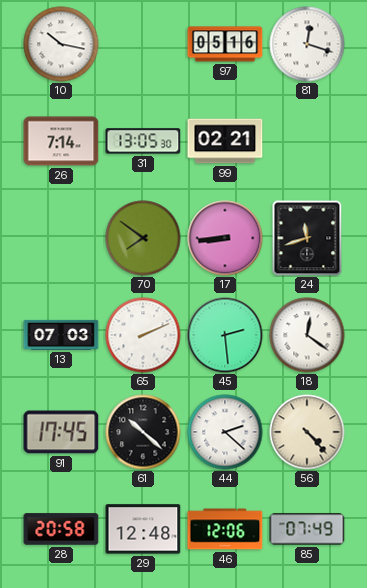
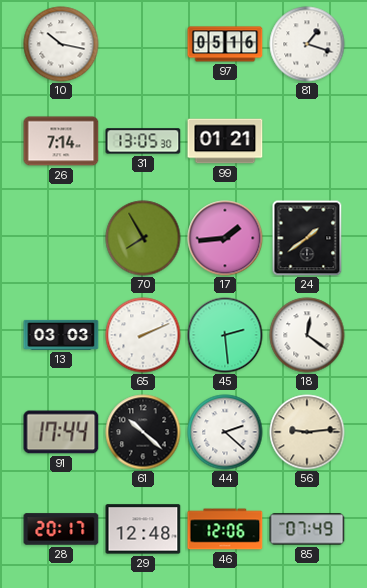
81: 12:18 -> 1:18
99: 02:21 -> 01:21
70: 7:51 -> 7:55
17: 8:44 -> 1:44
24: 11:42 -> 1:39
13: 07:03 -> 03:03
91: 17:45 -> 17:44
56: 4:23 -> 9:14
28: 20:58 -> 20:17
